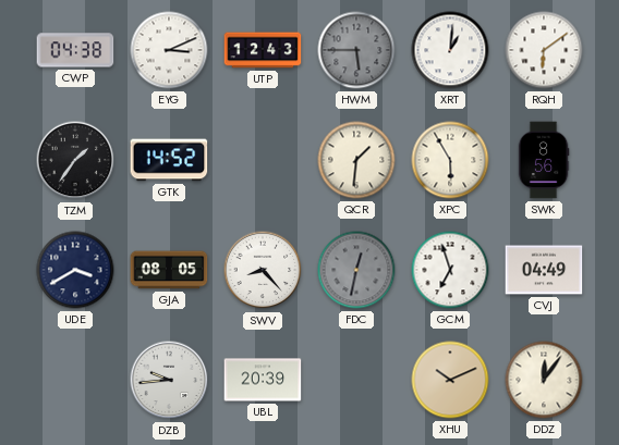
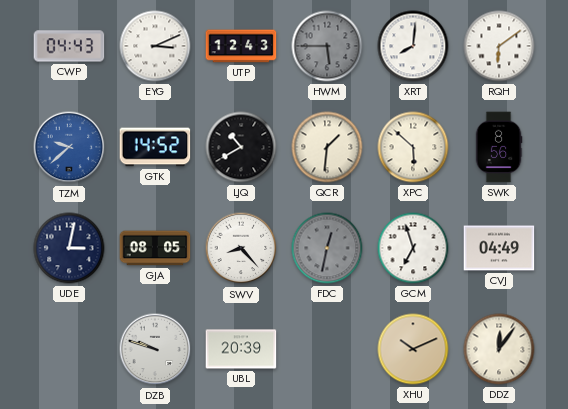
CWP: 04:38 -> 04:43
XRT: 1:01 -> 8:01
TZM: 1:36 -> 9:38
TZM dial: black -> blue
LJQ: none -> 10:40
XPC: 5:55 -> 5:52
UDE: 3:40 -> 3:02
DZB: 9:44 -> 9:48
